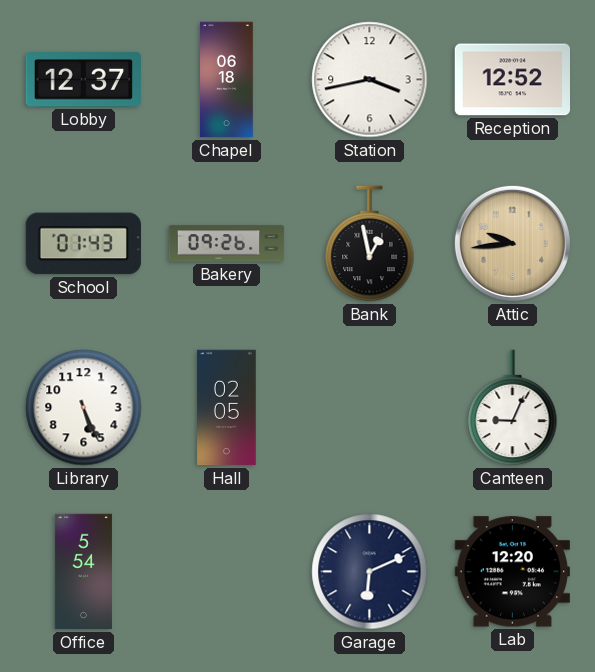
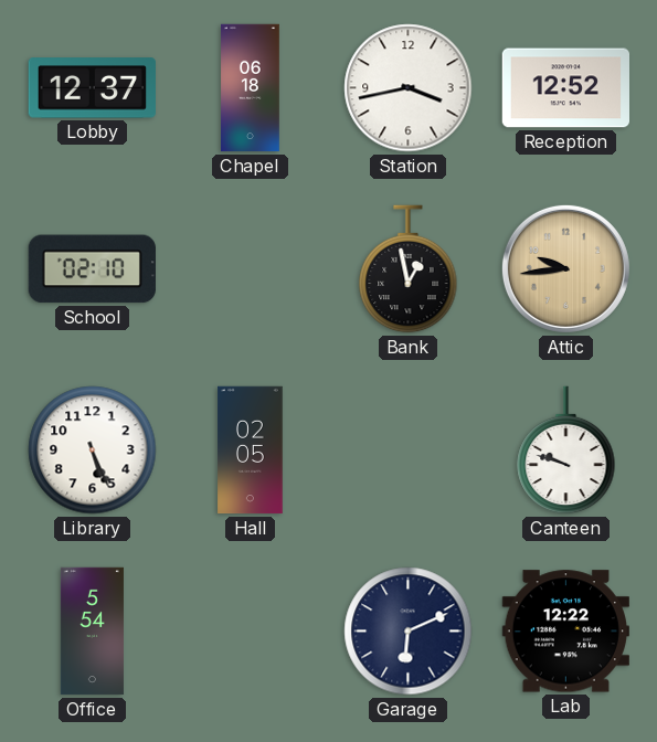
School: 01:43 -> 02:10
Bakery: 09:26 -> none
Canteen: 9:04 -> 9:48
Lab: 12:20 -> 12:22
